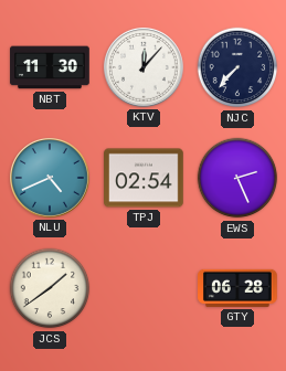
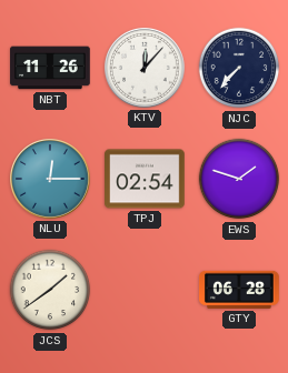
NBT: 11:30 -> 11:26
NLU: 4:41 -> 12:15
EWS: 2:26 -> 1:48
